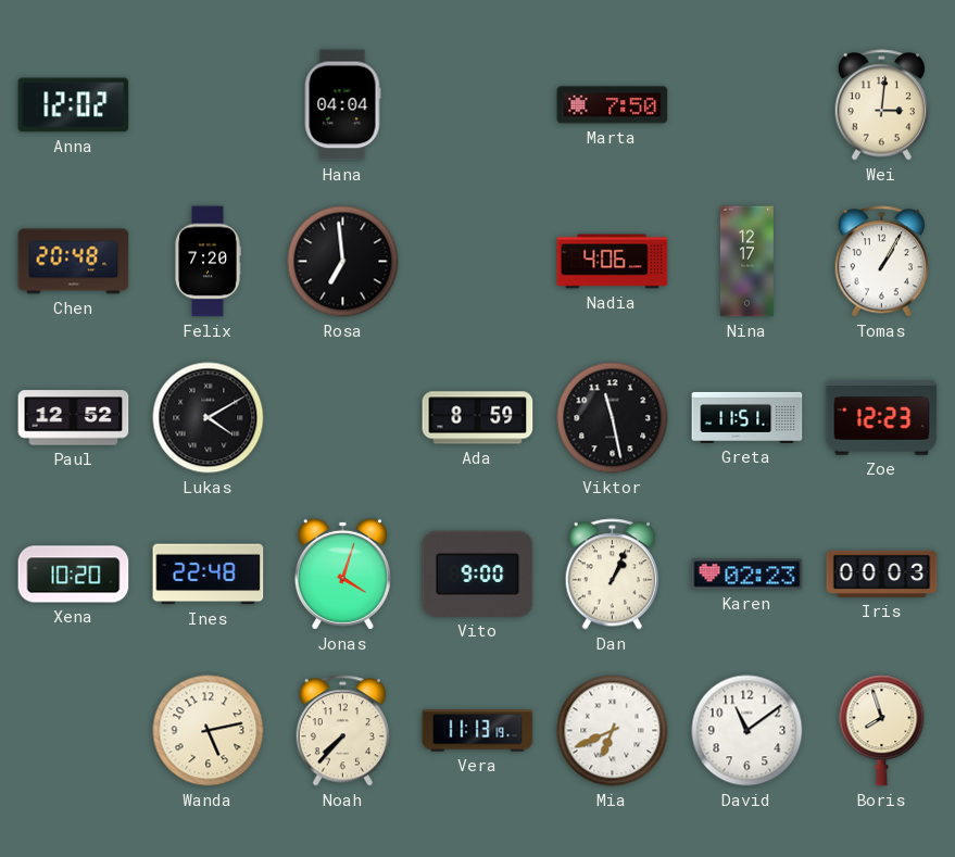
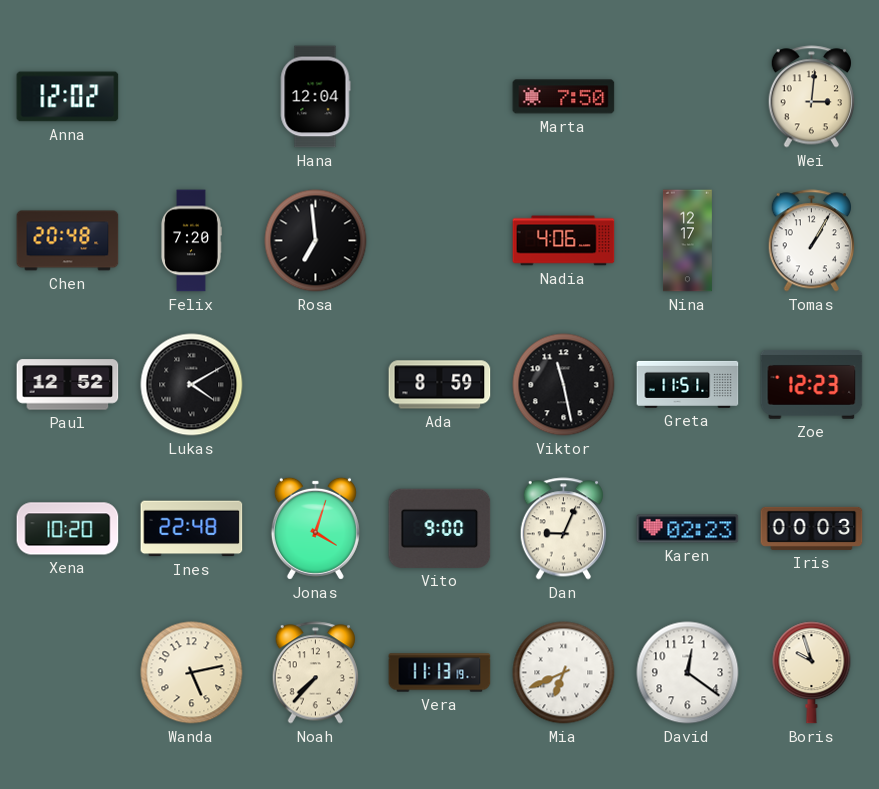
Hana: 04:04 -> 12:04
Dan: 1:04 -> 9:04
David: 11:09 -> 12:21
Boris: 7:57 -> 9:57
